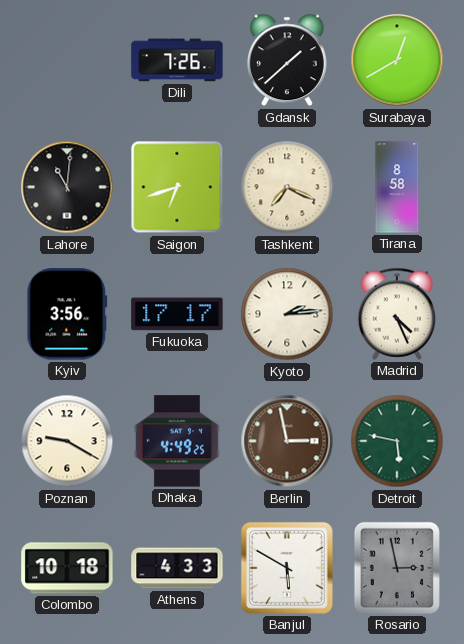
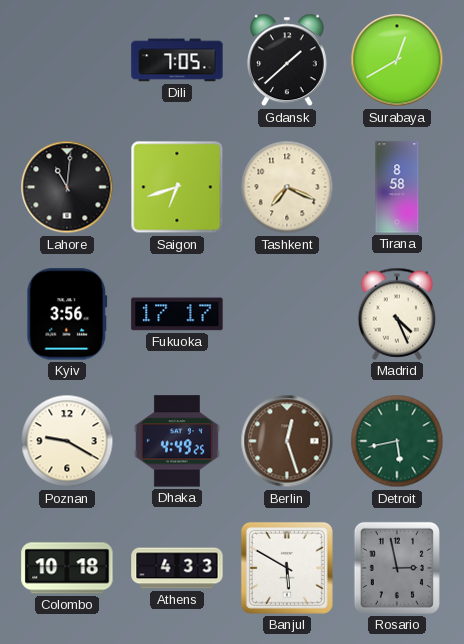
Dili: 7:26 -> 7:05
Kyoto: 2:14 -> none
Berlin: 2:58 -> 12:27
Detroit: 5:47 -> 5:43
